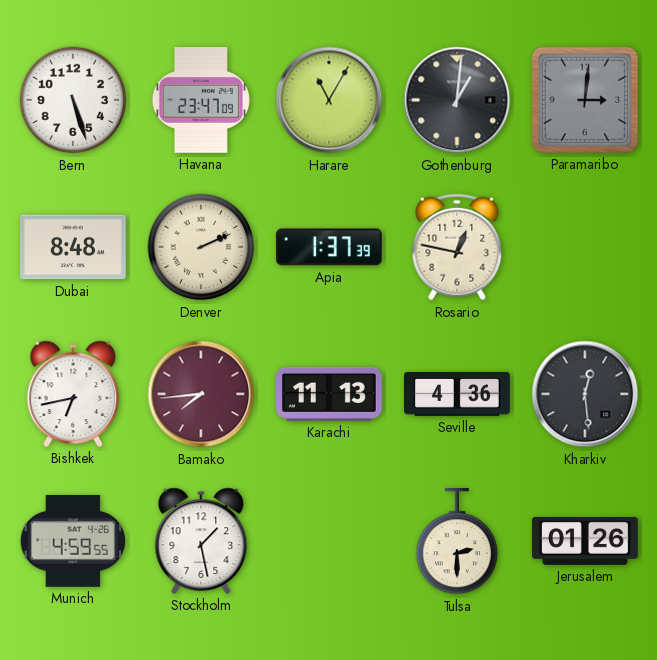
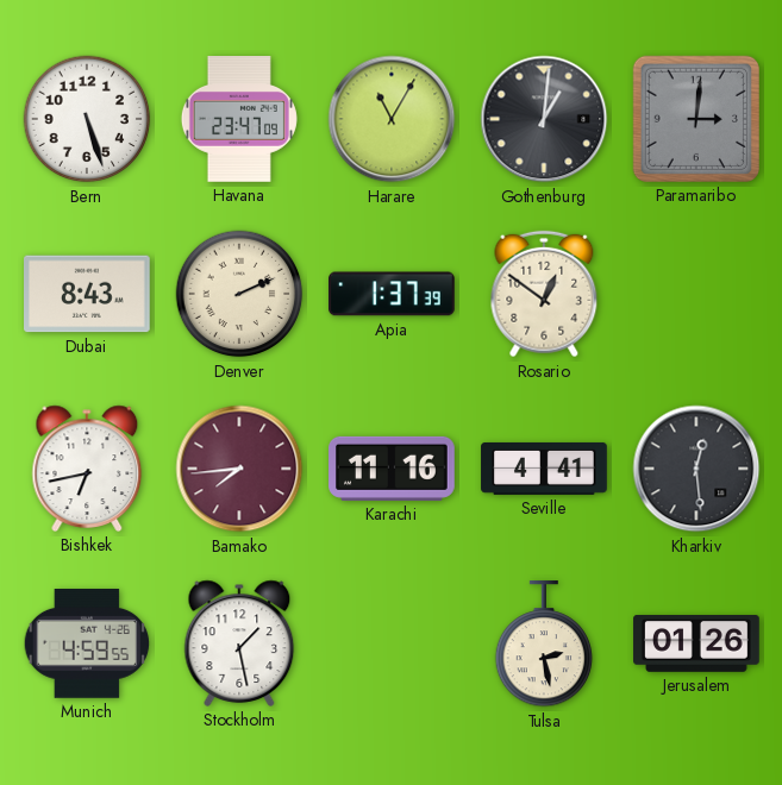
Dubai: 8:48 -> 8:43
Rosario: 12:47 -> 12:51
Karachi: 11:13 -> 11:16
Seville: 4:36 -> 4:41
Tulsa: 2:30 -> 2:28
